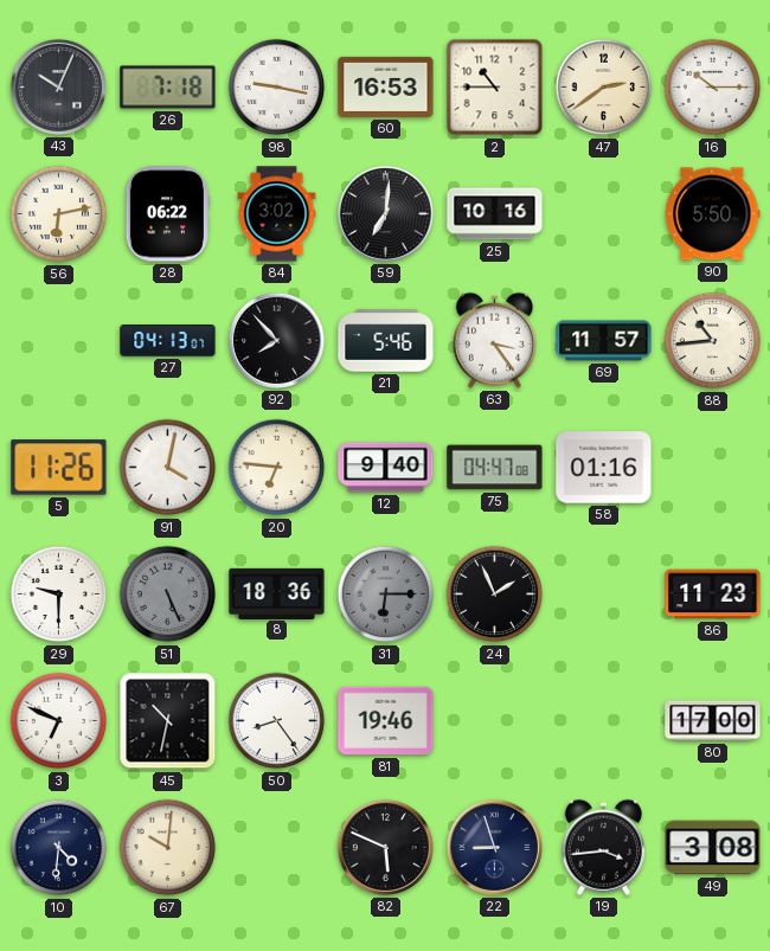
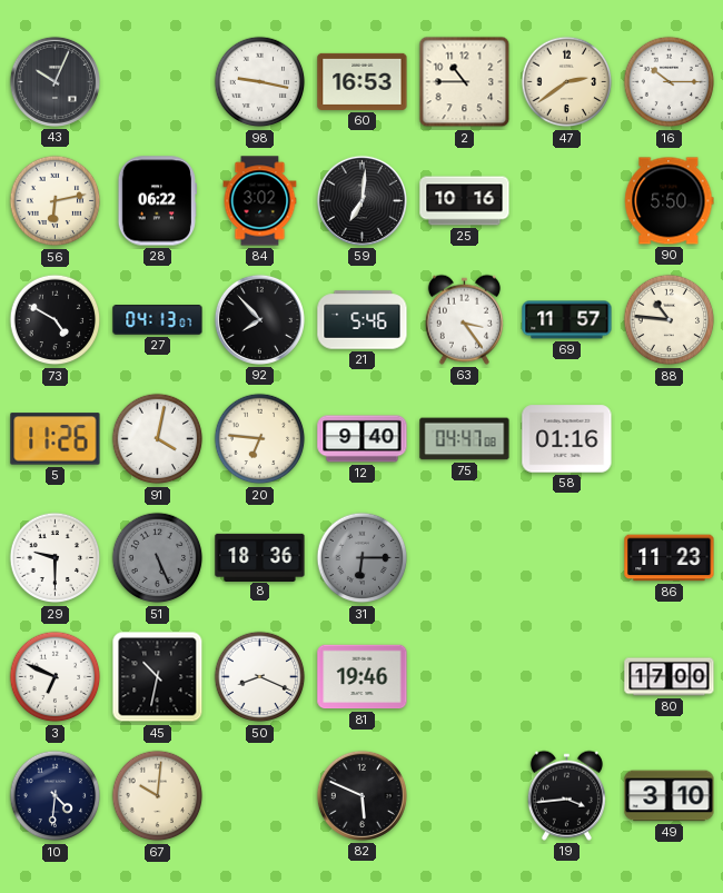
26: 7:18 -> none
73: none -> 4:50
88: 10:44 -> 10:46
24: 1:56 -> none
50: 8:24 -> 8:19
22: 8:57 -> none
49: 3:08 -> 3:10
